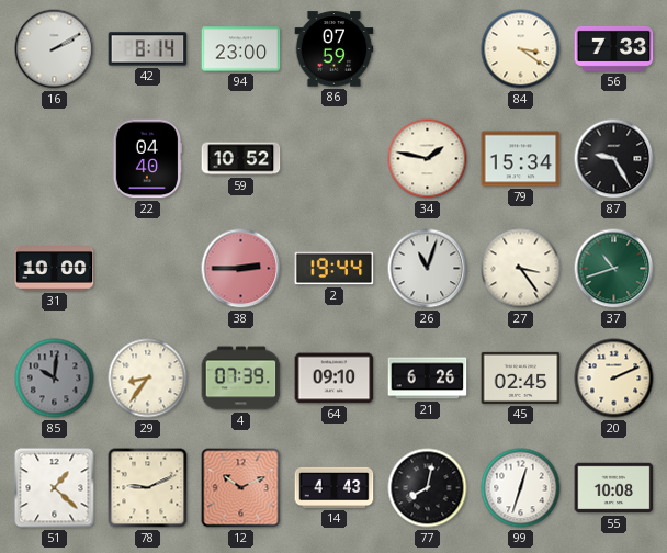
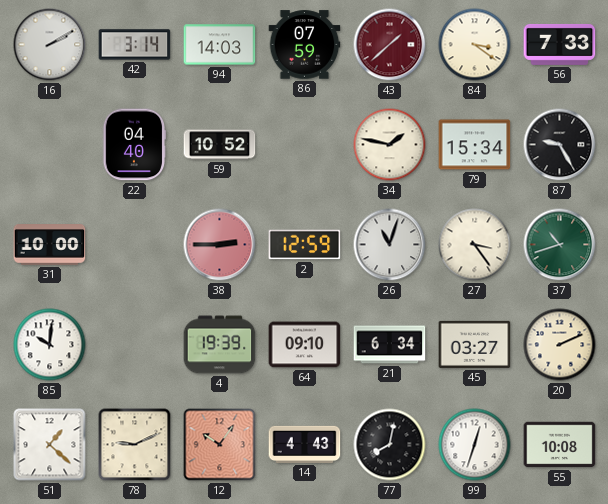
42: 8:14 -> 3:14
94: 23:00 -> 14:03
43: none -> 1:38
2: 19:44 -> 12:59
85 dial: grey -> white
29: 8:36 -> none
4: 07:39 -> 19:39
21: 6:26 -> 6:34
45: 02:45 -> 03:27
12: 10:11 -> 10:06
